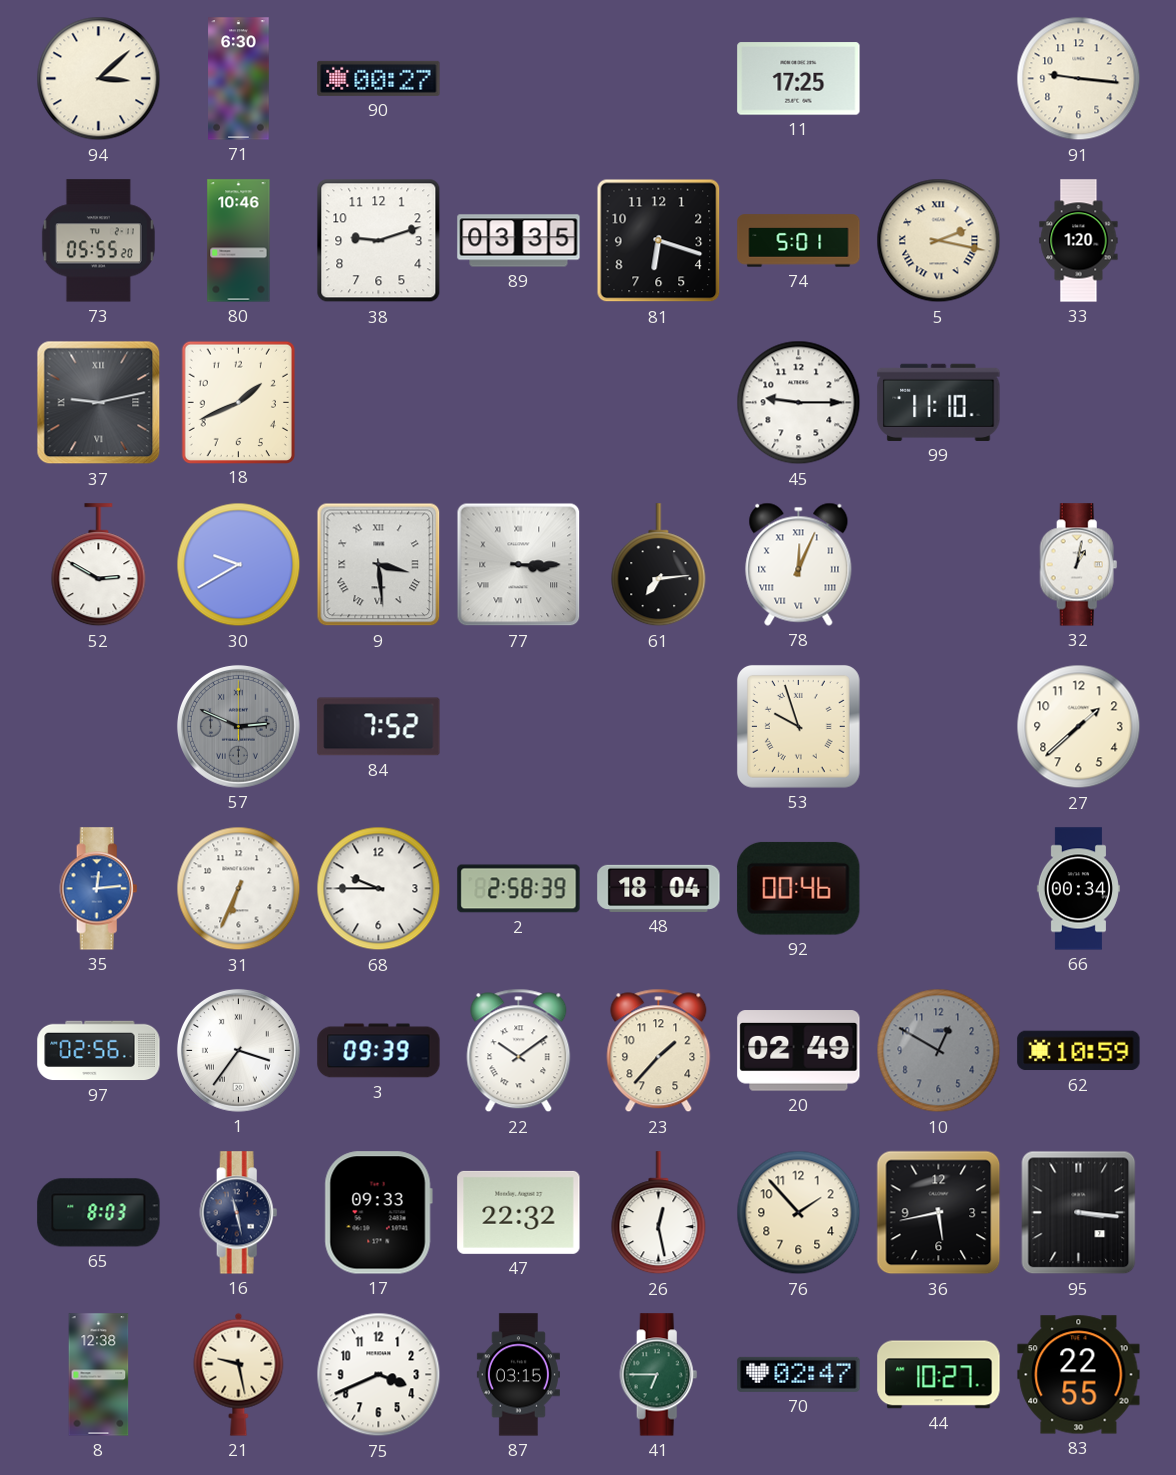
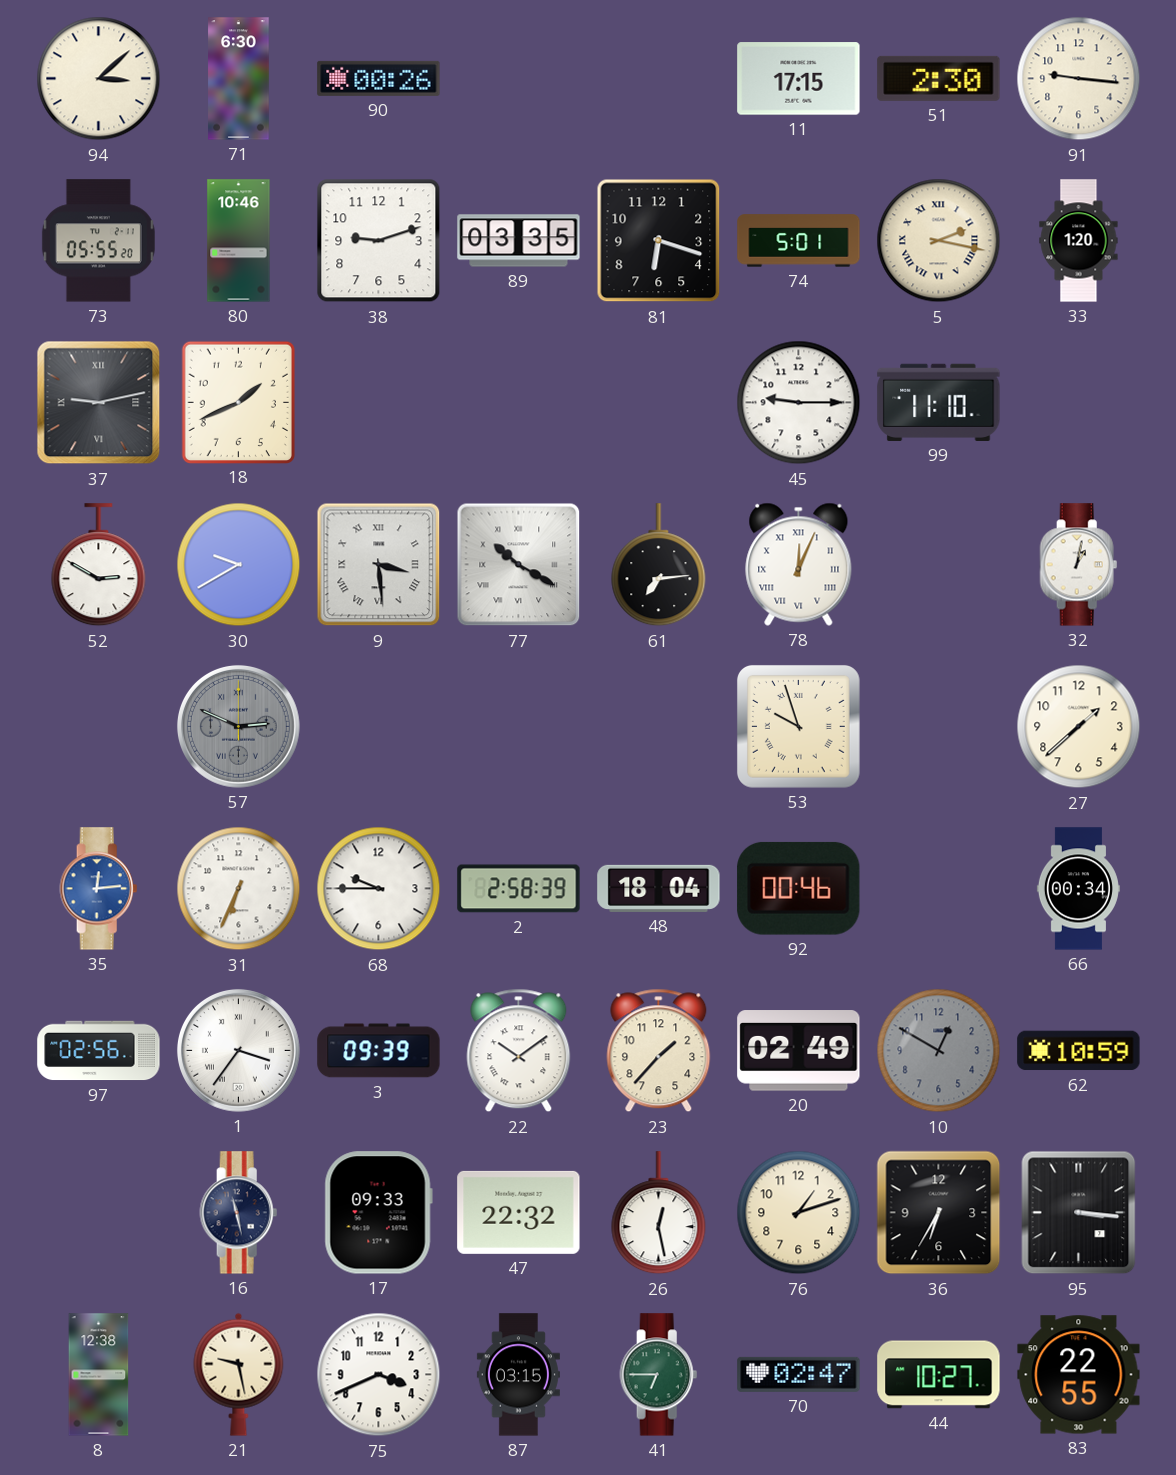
90: 00:27 -> 00:26
11: 17:25 -> 17:15
51: none -> 2:30
77: 3:15 -> 10:20
84: 7:52 -> none
65: 8:03 -> none
76: 1:53 -> 1:12
36: 5:43 -> 6:35
